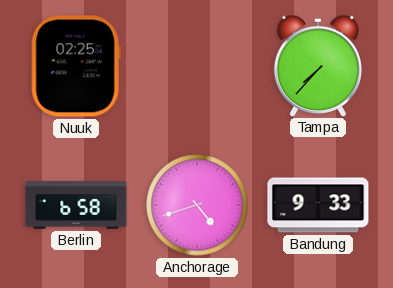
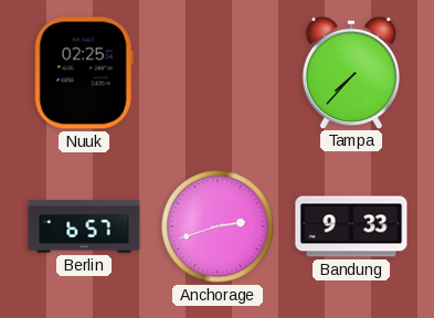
Berlin: 6:58 -> 6:57
Anchorage: 4:42 -> 2:42
